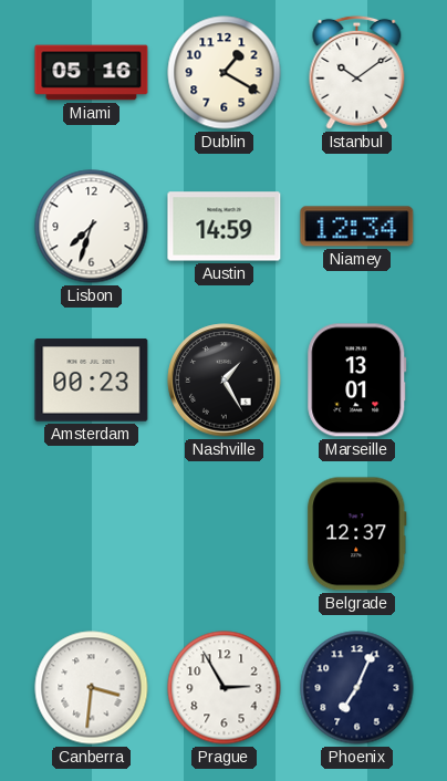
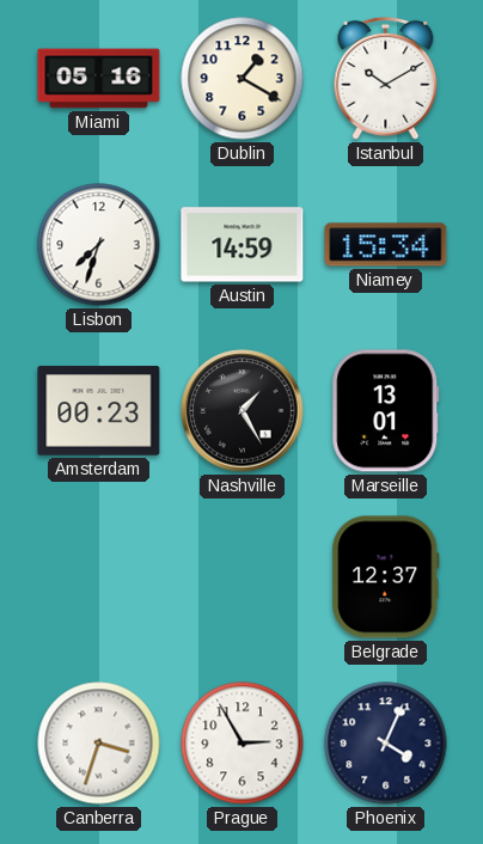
Istanbul: 10:09 -> 10:10
Niamey: 12:34 -> 15:34
Canberra: 3:31 -> 3:33
Phoenix: 7:04 -> 4:04
